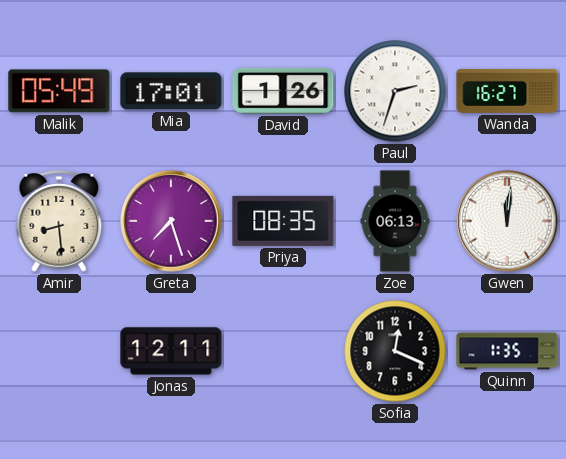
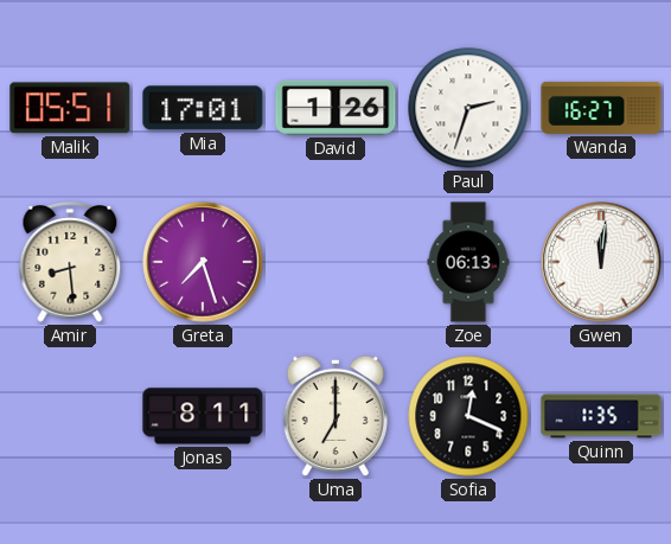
Malik: 05:49 -> 05:51
Priya: 08:35 -> none
Jonas: 12:11 -> 8:11
Uma: none -> 7:00
